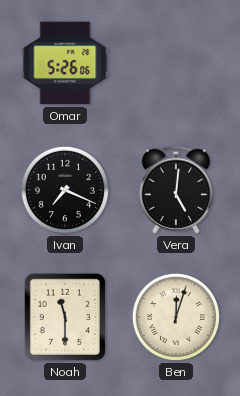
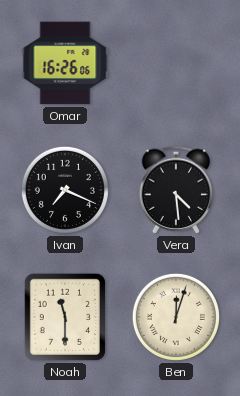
Omar: 5:26 -> 16:26
Vera: 5:01 -> 4:29
